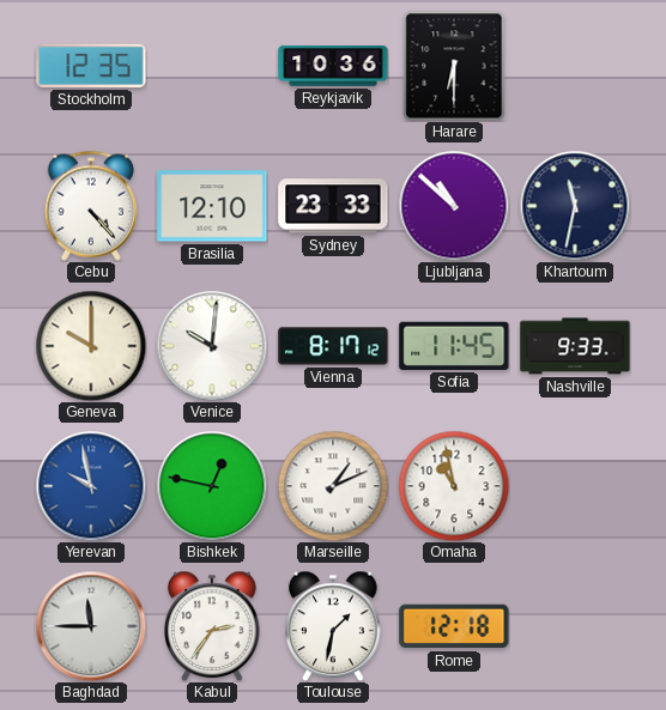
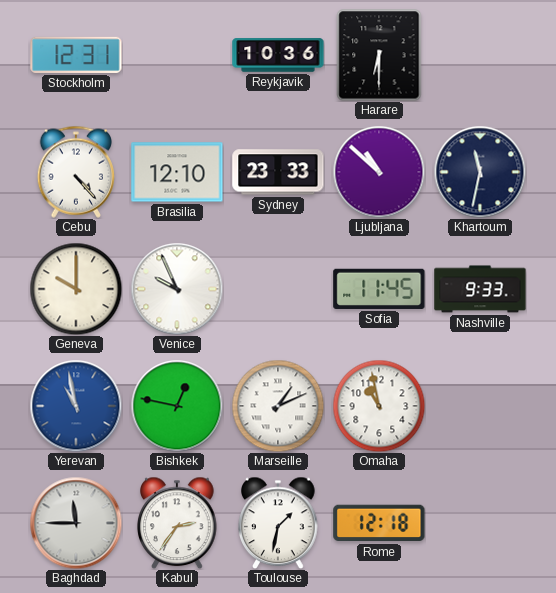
Stockholm: 12:35 -> 12:31
Venice: 10:01 -> 9:56
Vienna: 8:17 -> none
Yerevan: 9:58 -> 10:58
